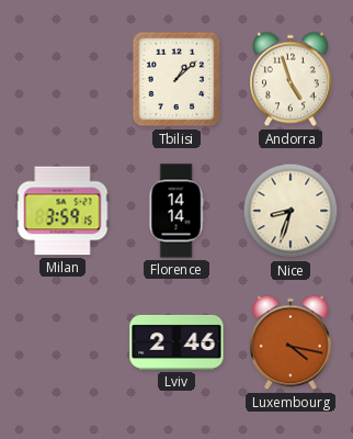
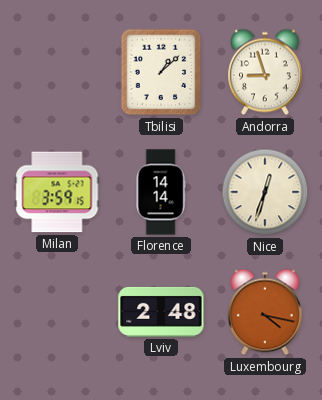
Andorra: 4:57 -> 8:57
Nice: 8:33 -> 12:33
Lviv: 2:46 -> 2:48
